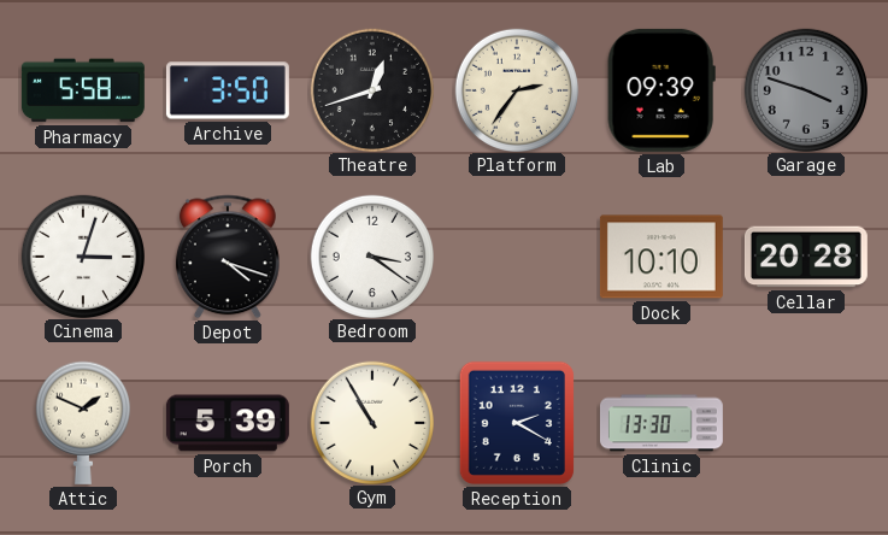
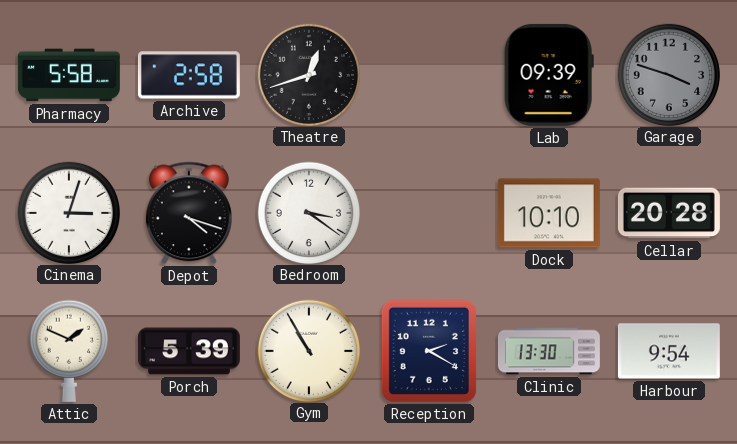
Archive: 3:50 -> 2:58
Platform: 2:36 -> none
Harbour: none -> 9:54
